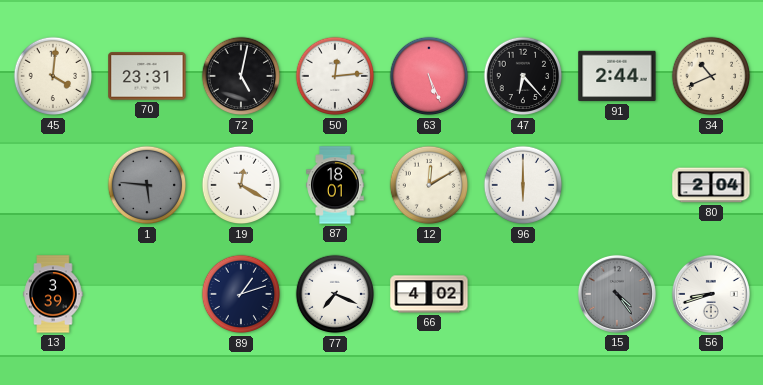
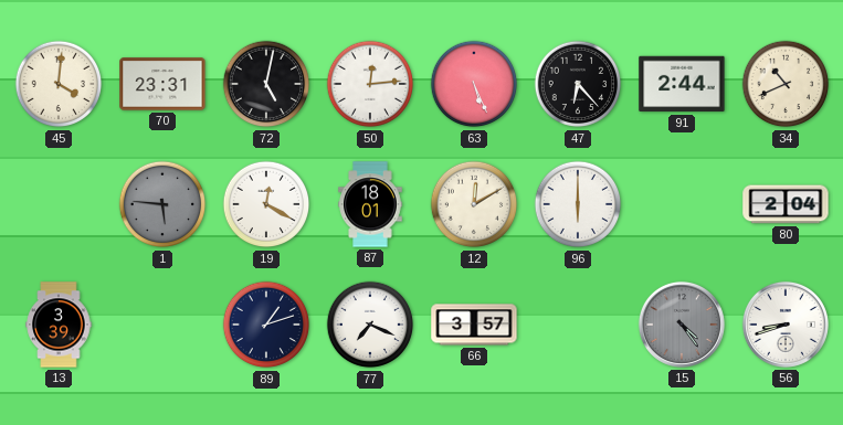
66: 4:02 -> 3:57
